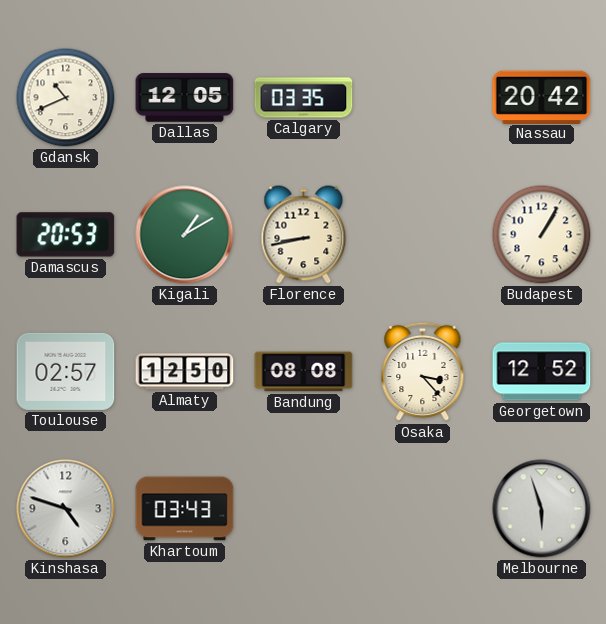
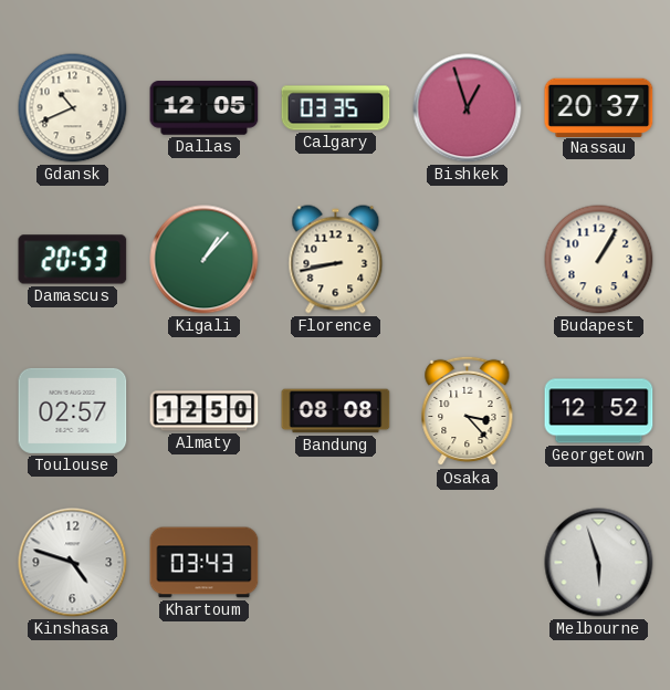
Bishkek: none -> 12:57
Nassau: 20:42 -> 20:37
Kigali: 1:10 -> 1:07
